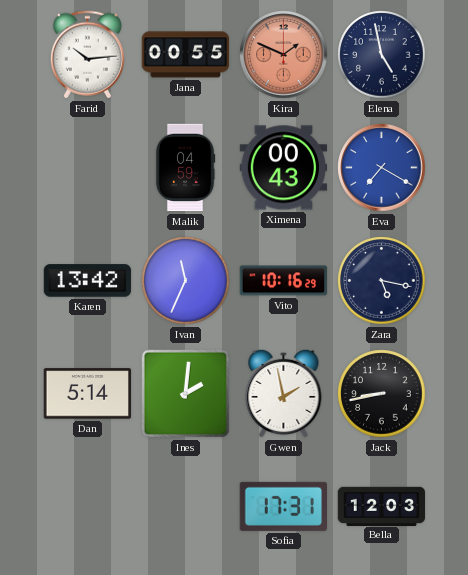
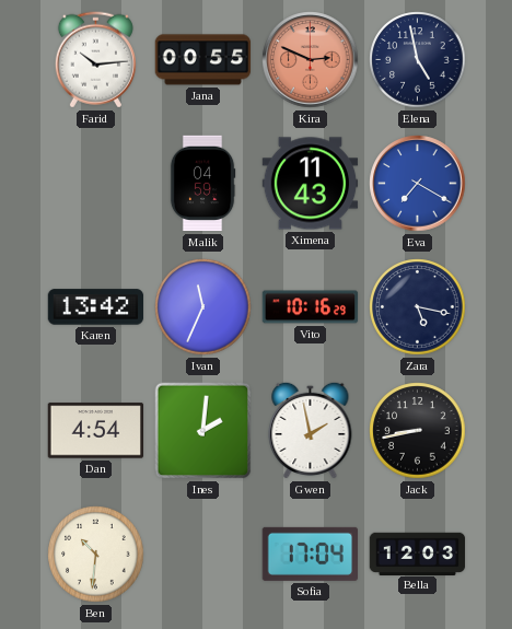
Kira: 1:49 -> 2:49
Ximena: 00:43 -> 11:43
Dan: 5:14 -> 4:54
Ben: none -> 10:31
Sofia: 17:31 -> 17:04
